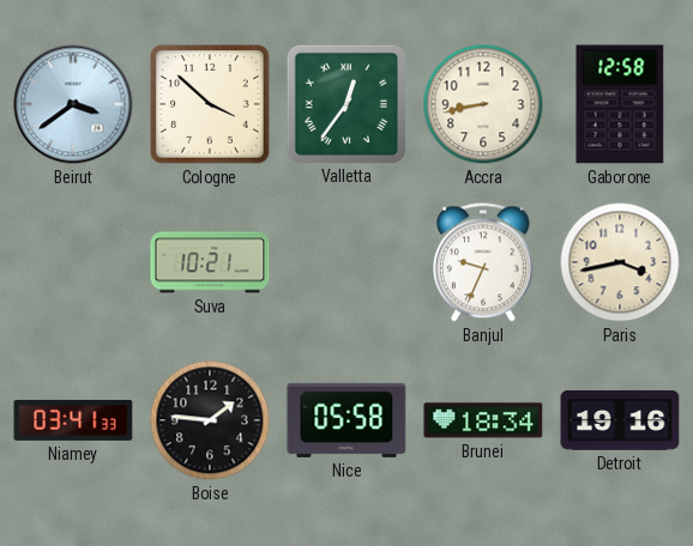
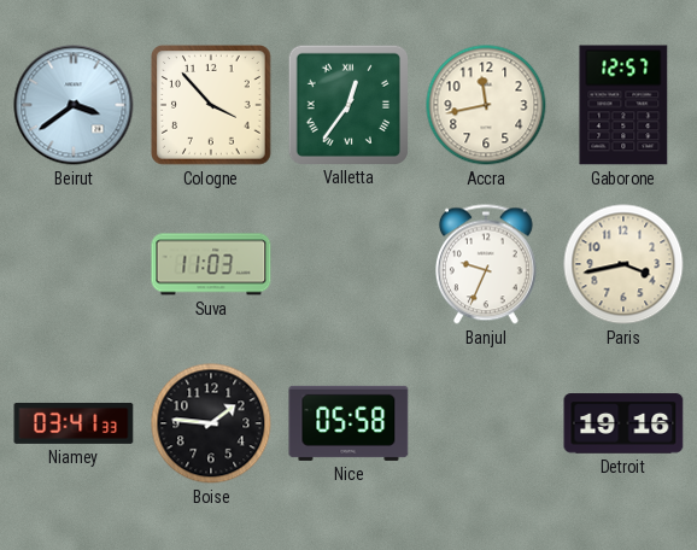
Cologne: 3:52 -> 3:53
Accra: 8:43 -> 11:43
Gaborone: 12:58 -> 12:57
Suva: 10:21 -> 11:03
Brunei: 18:34 -> none
